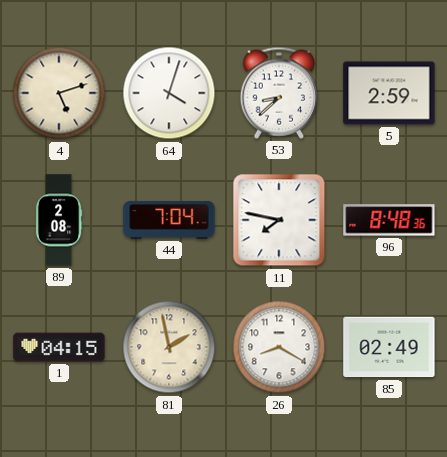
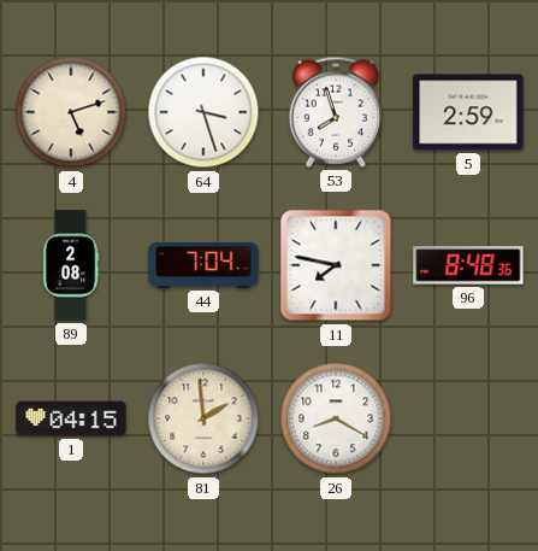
64: 4:03 -> 3:27
53: 8:38 -> 7:57
81: 1:58 -> 1:59
85: 02:49 -> none
